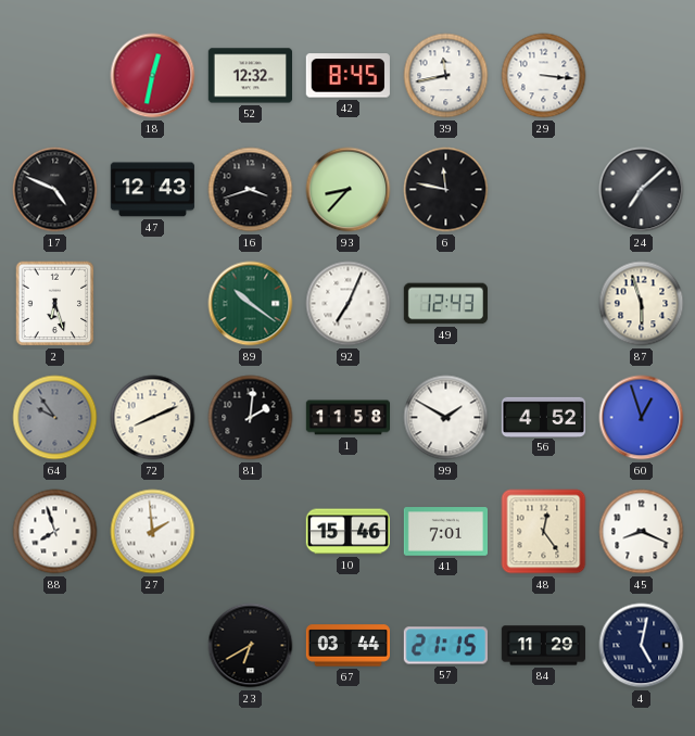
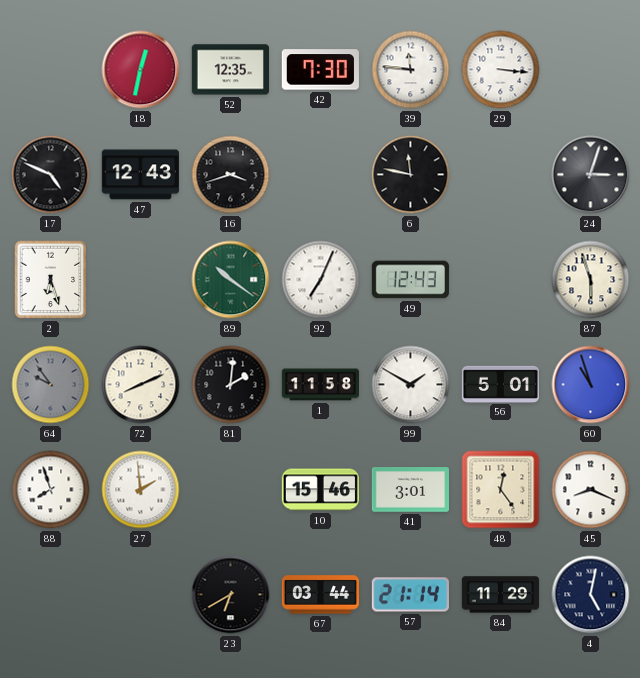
52: 12:32 -> 12:35
42: 8:45 -> 7:30
39: 11:43 -> 11:46
93: 8:37 -> none
24: 7:08 -> 3:03
56: 4:52 -> 5:01
60: 12:57 -> 10:57
41: 7:01 -> 3:01
57: 21:15 -> 21:14
